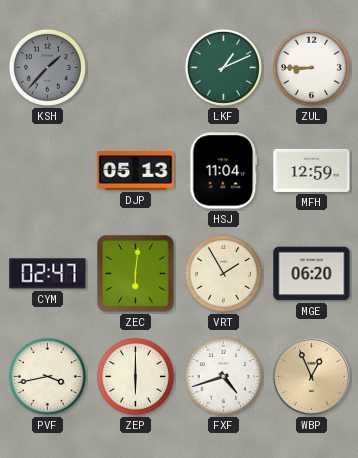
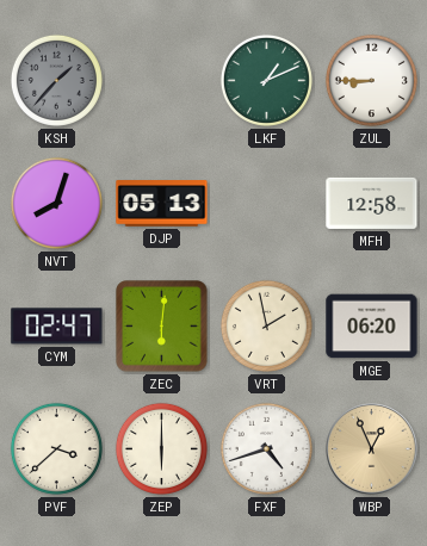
NVT: none -> 8:03
HSJ: 11:04 -> none
MFH: 12:59 -> 12:58
VRT: 1:55 -> 1:58
PVF: 3:43 -> 3:38
